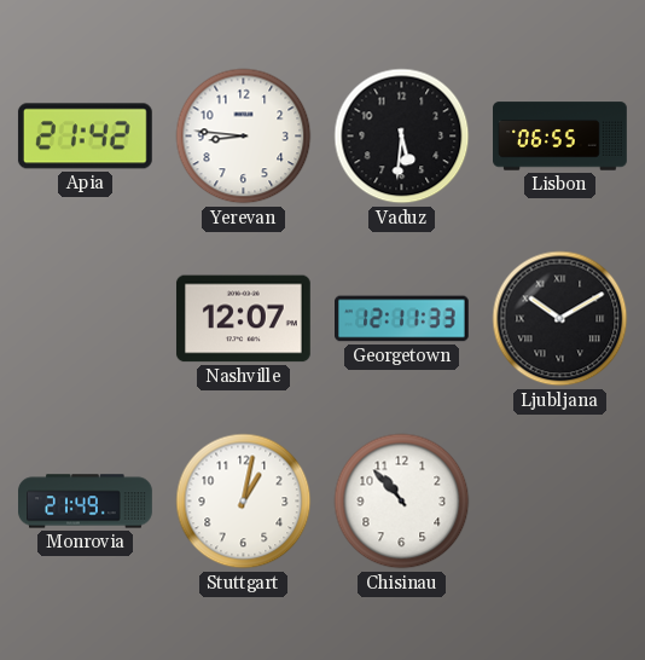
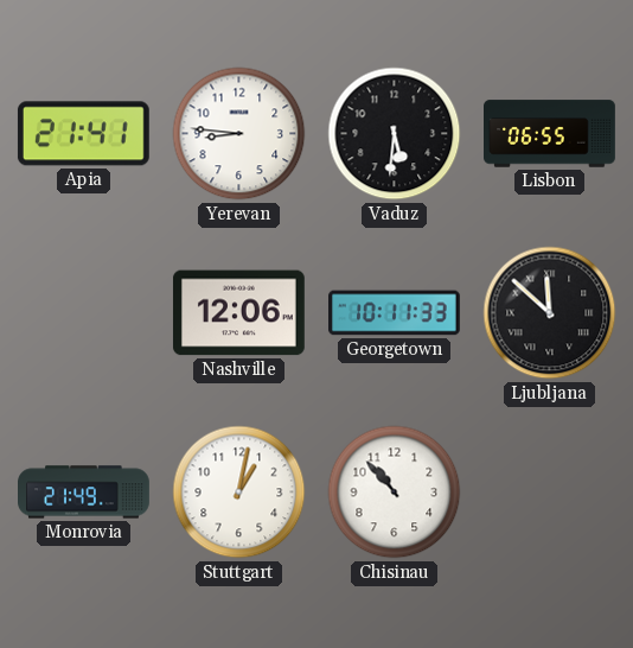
Apia: 21:42 -> 21:41
Nashville: 12:07 -> 12:06
Georgetown: 12:11 -> 10:11
Ljubljana: 10:10 -> 11:52
